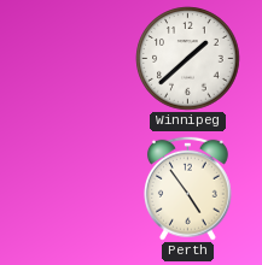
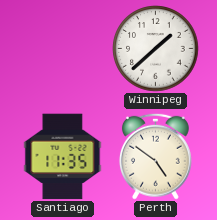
Santiago: none -> 11:35
Perth: 4:54 -> 4:51
